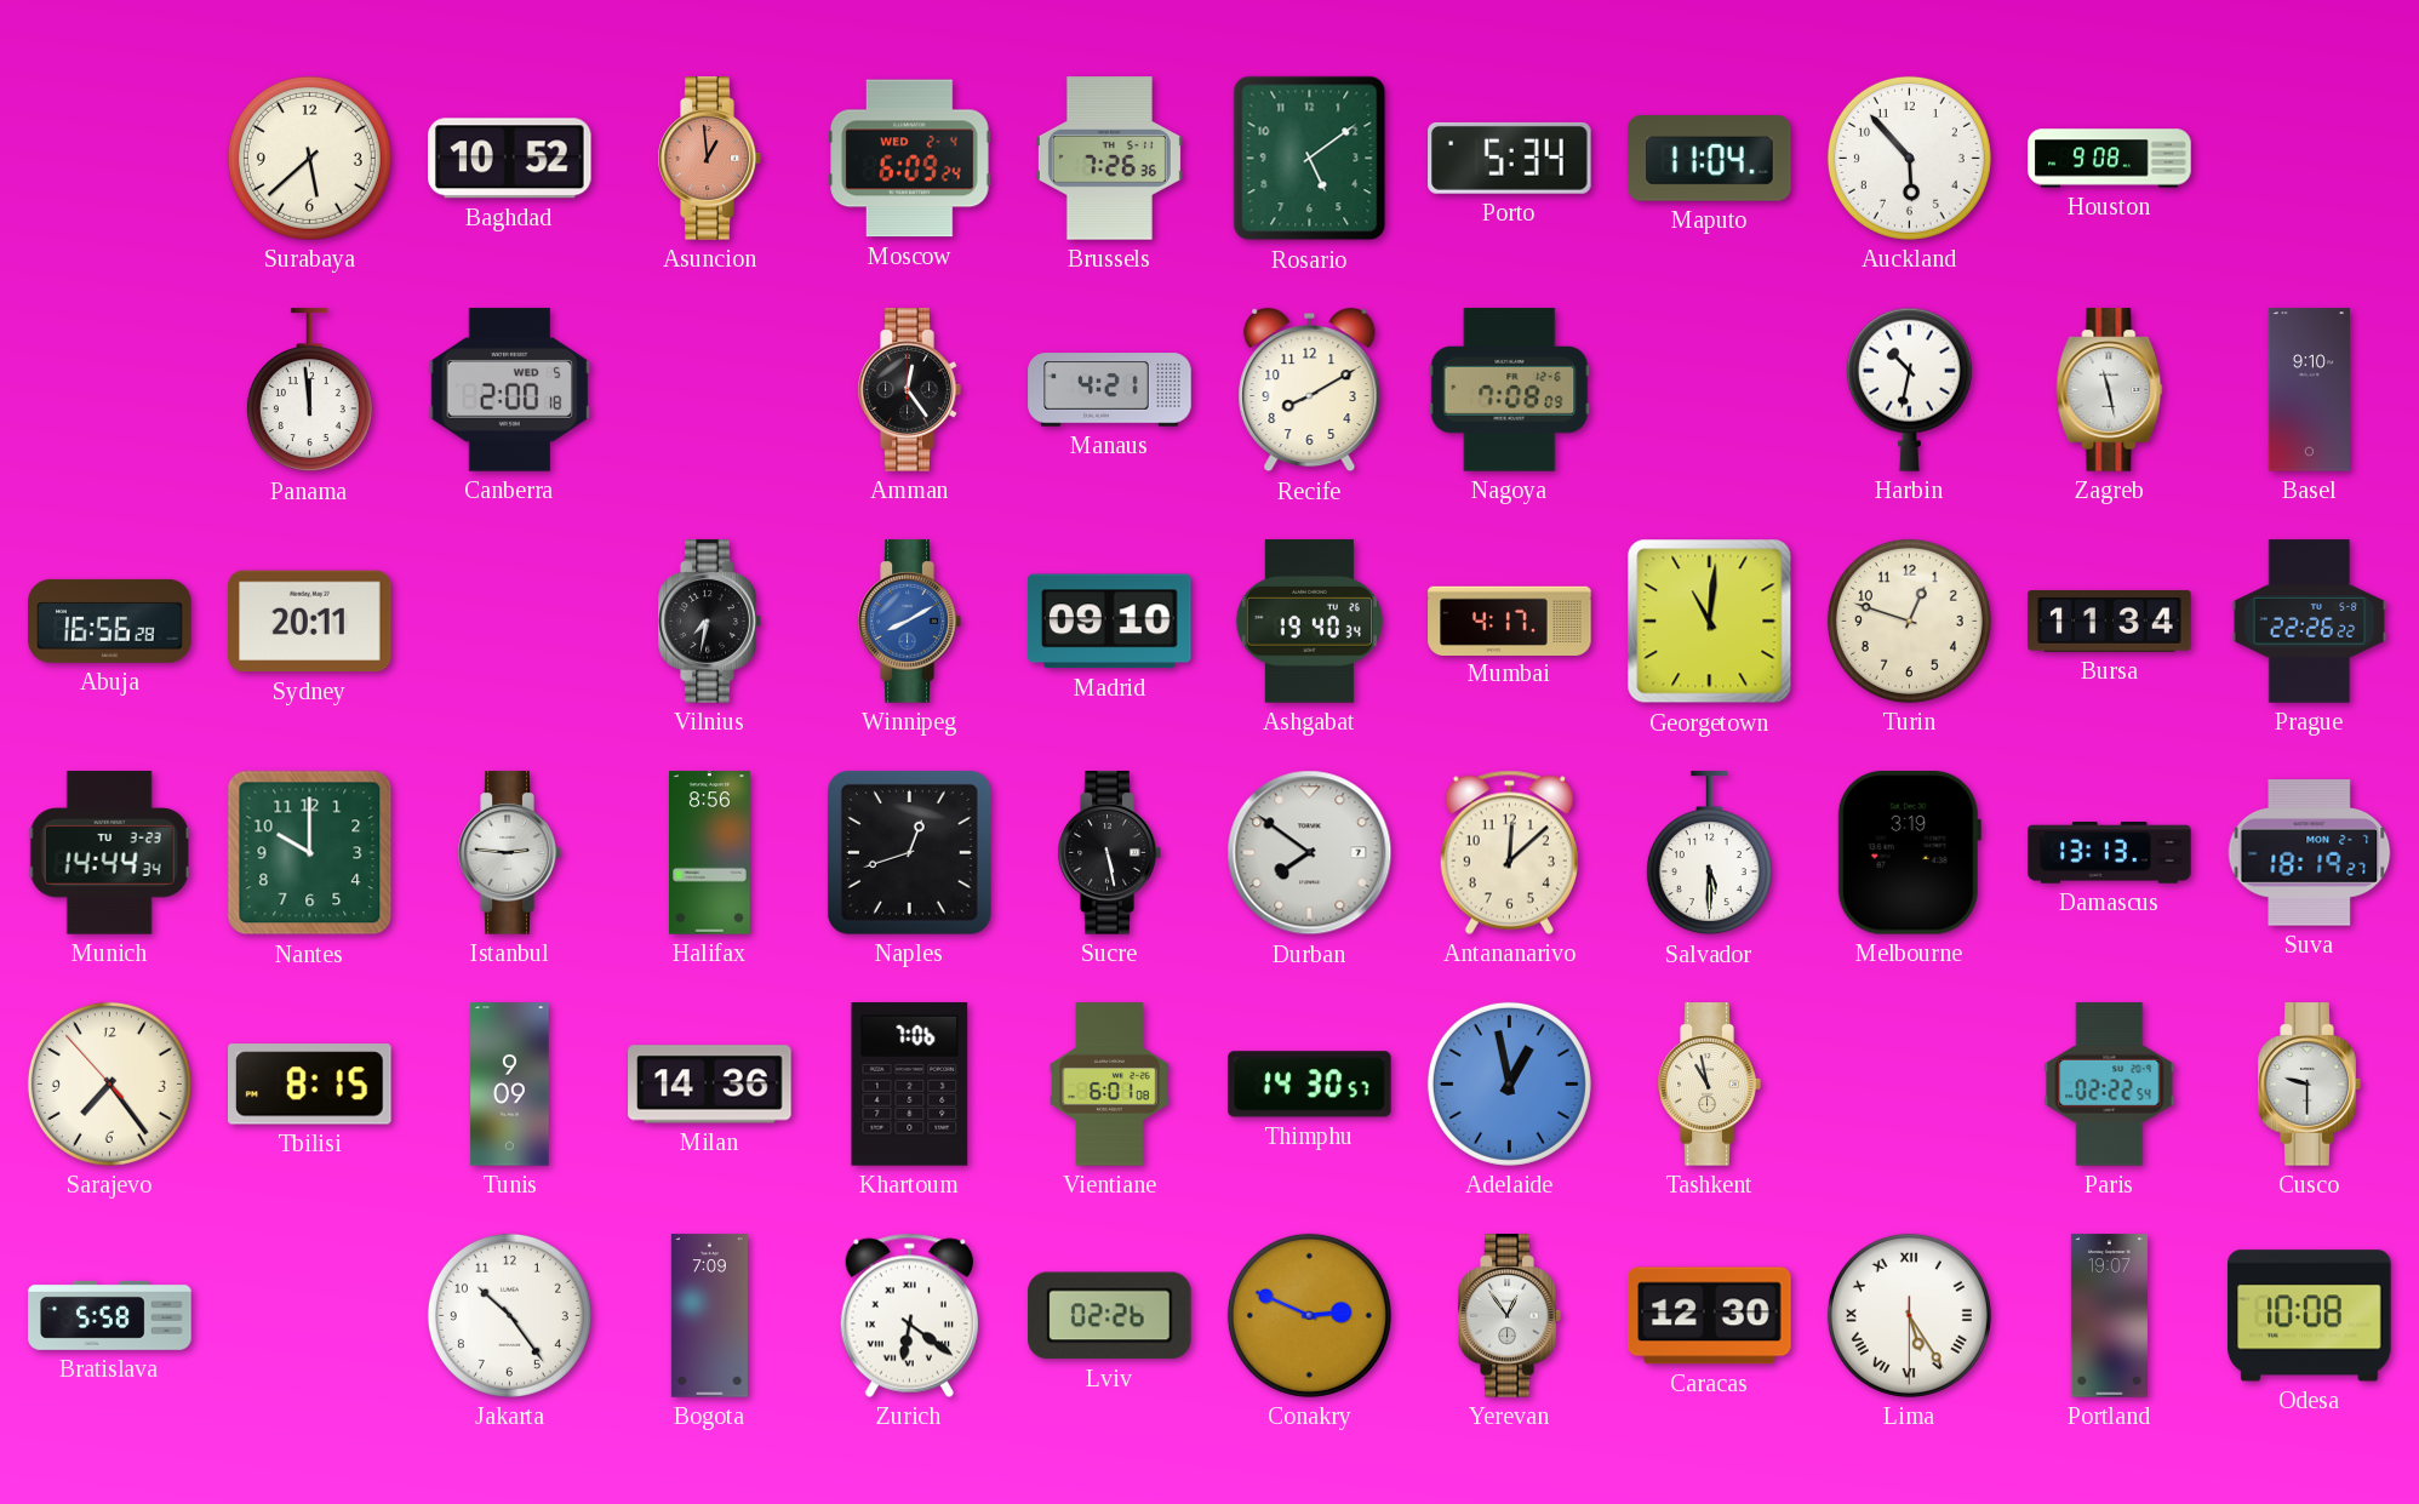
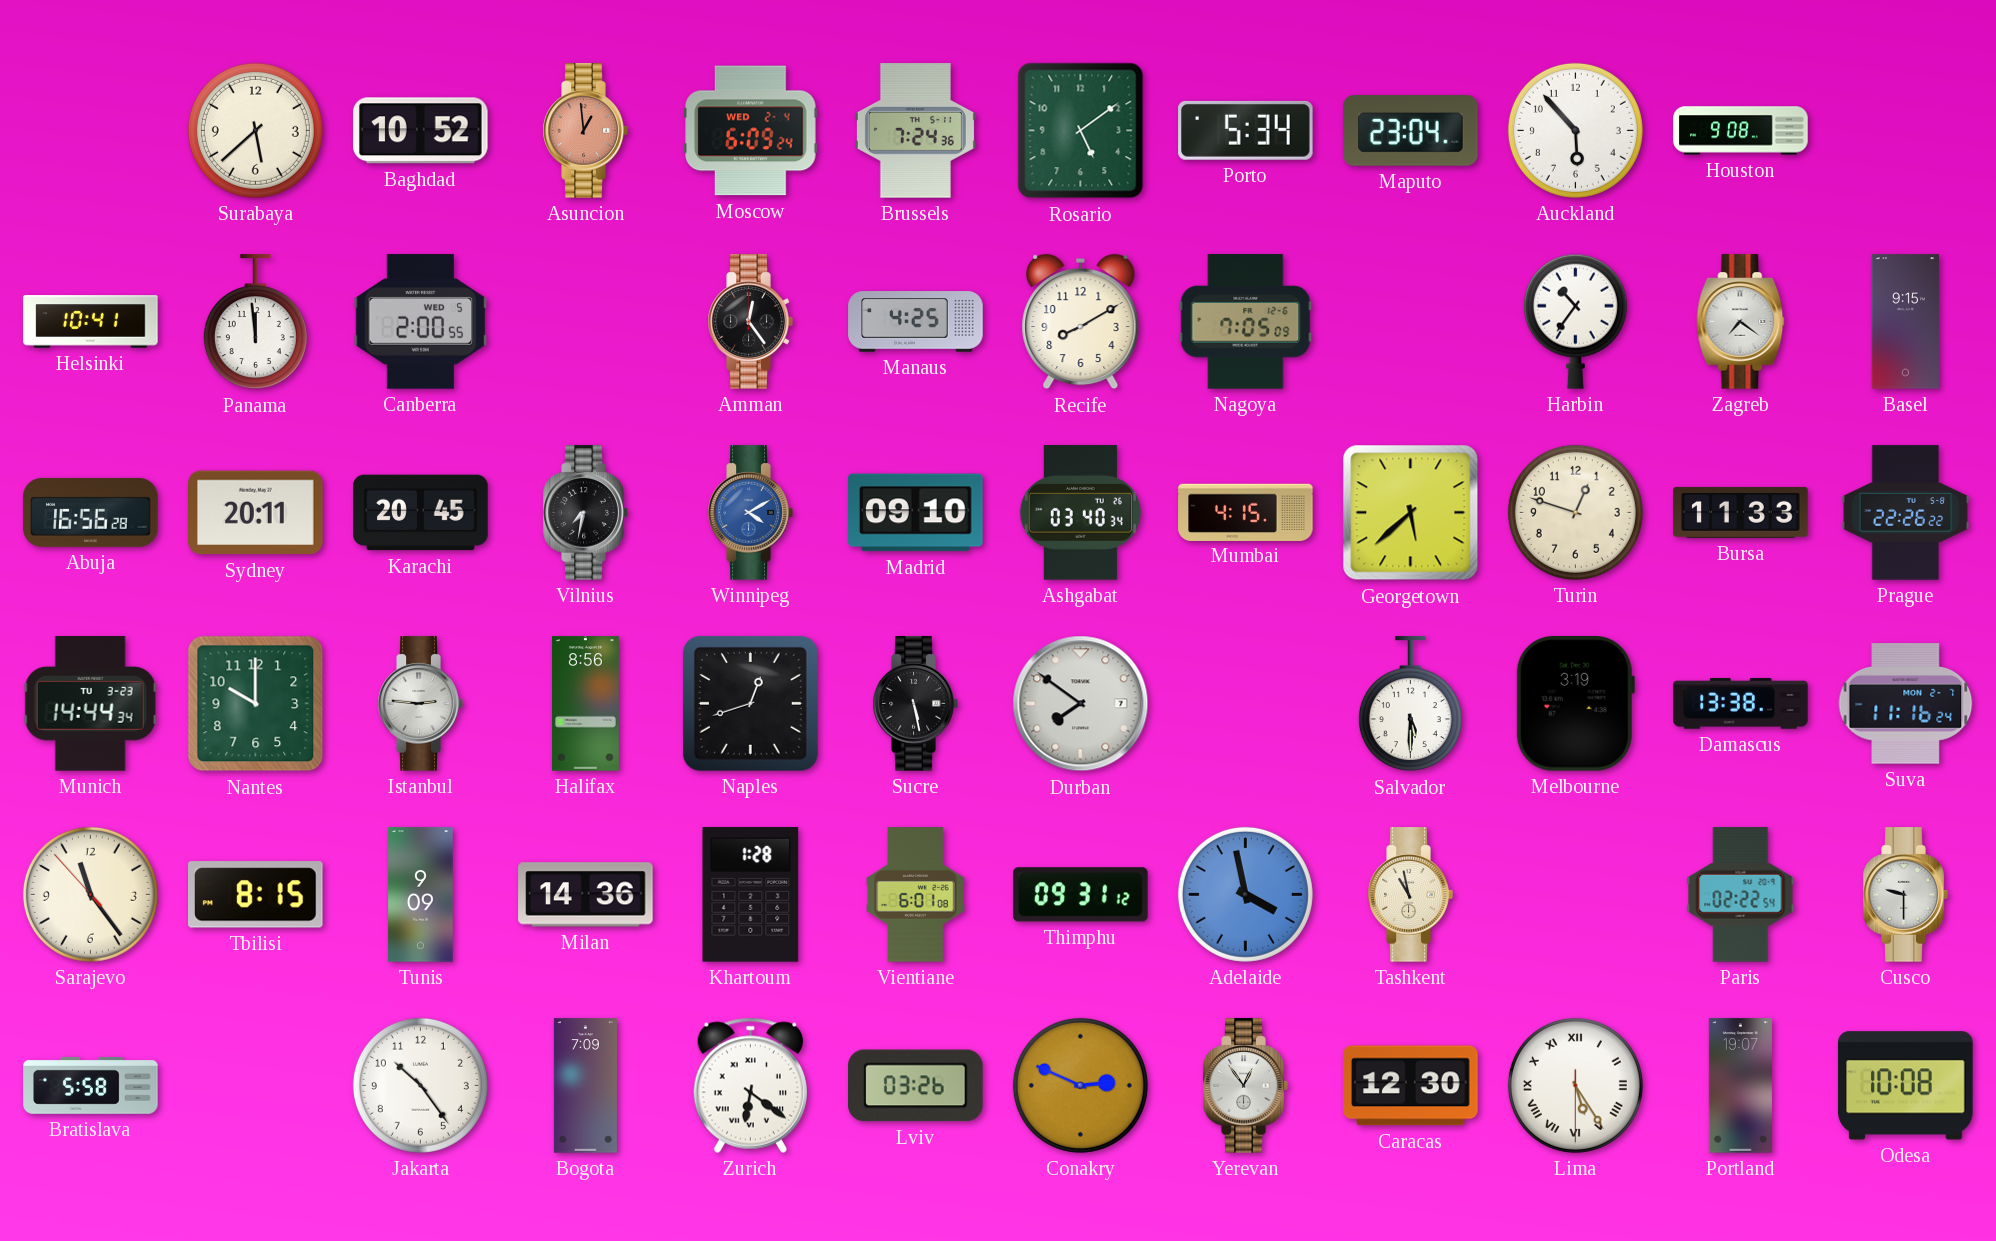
Brussels: 7:26 -> 7:24
Maputo: 11:04 -> 23:04
Helsinki: none -> 10:41
Canberra: 2:00:18 -> 2:00:55
Manaus: 4:21 -> 4:25
Nagoya: 7:08 -> 7:05
Harbin: 10:32 -> 10:36
Zagreb: 11:28 -> 7:21
Basel: 9:10 -> 9:15
Karachi: none -> 20:45
Winnipeg: 8:10 -> 4:10
Ashgabat: 19:40 -> 03:40
Mumbai: 4:17 -> 4:15
Georgetown: 11:01 -> 5:38
Bursa: 11:34 -> 11:33
Antananarivo: 12:08 -> none
Damascus: 13:13 -> 13:38
Suva: 18:19 -> 11:16
Sarajevo: 7:23 -> 11:23
Khartoum: 7:06 -> 1:28
Thimphu: 14:30 -> 09:31
Adelaide: 12:58 -> 3:58
Lviv: 02:26 -> 03:26
